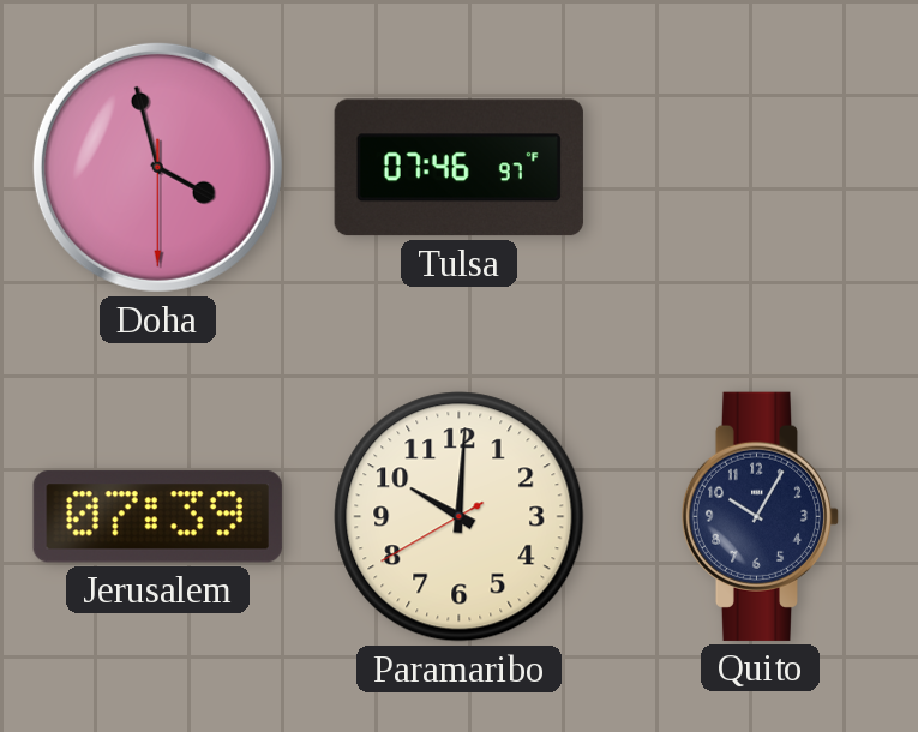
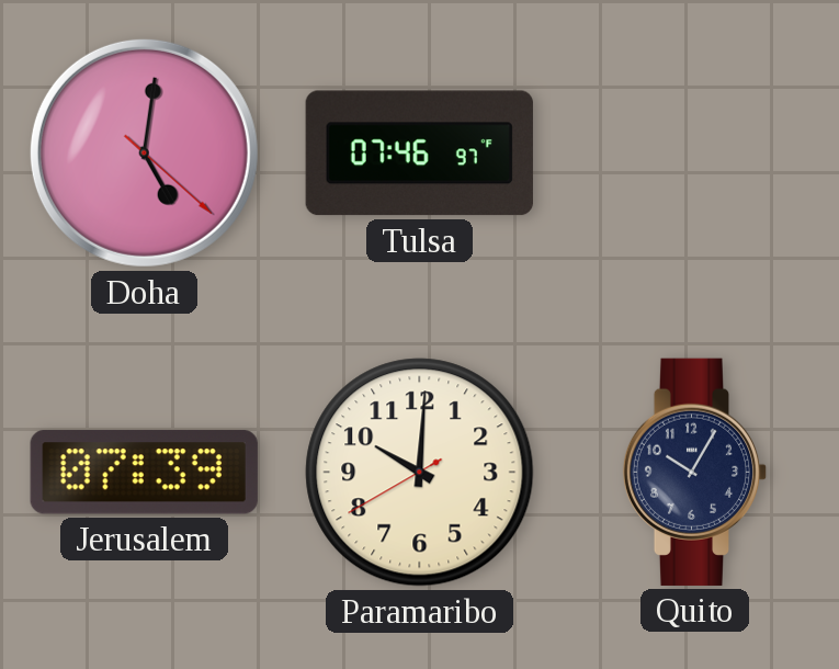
Doha: 3:57 -> 5:01
